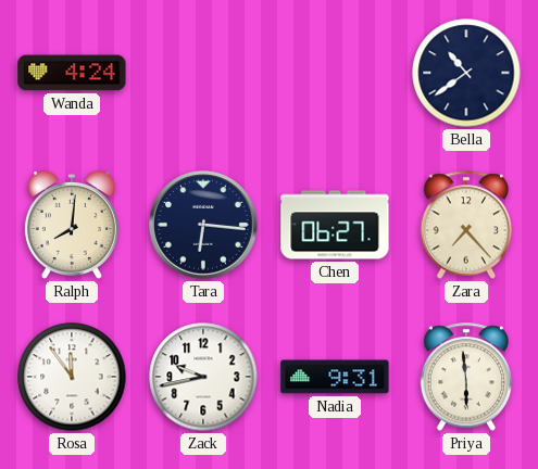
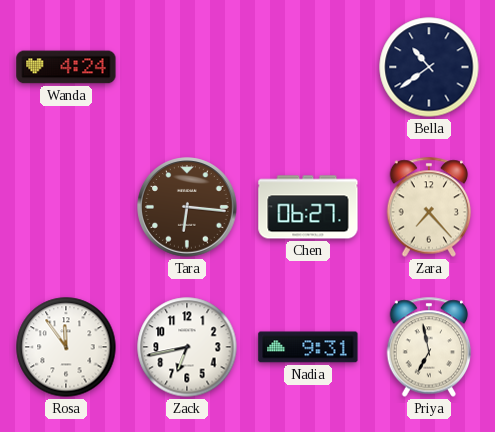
Ralph: 8:01 -> none
Tara dial: navy -> brown
Zack: 9:43 -> 6:43
Priya: 5:59 -> 6:58
